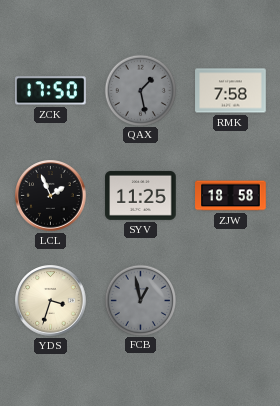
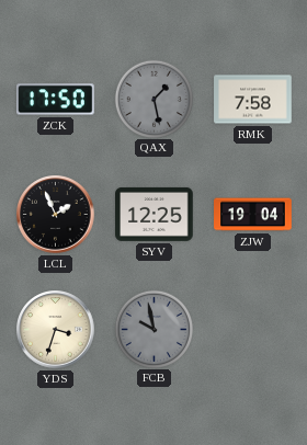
SYV: 11:25 -> 12:25
ZJW: 18:58 -> 19:04
FCB: 12:58 -> 9:58
